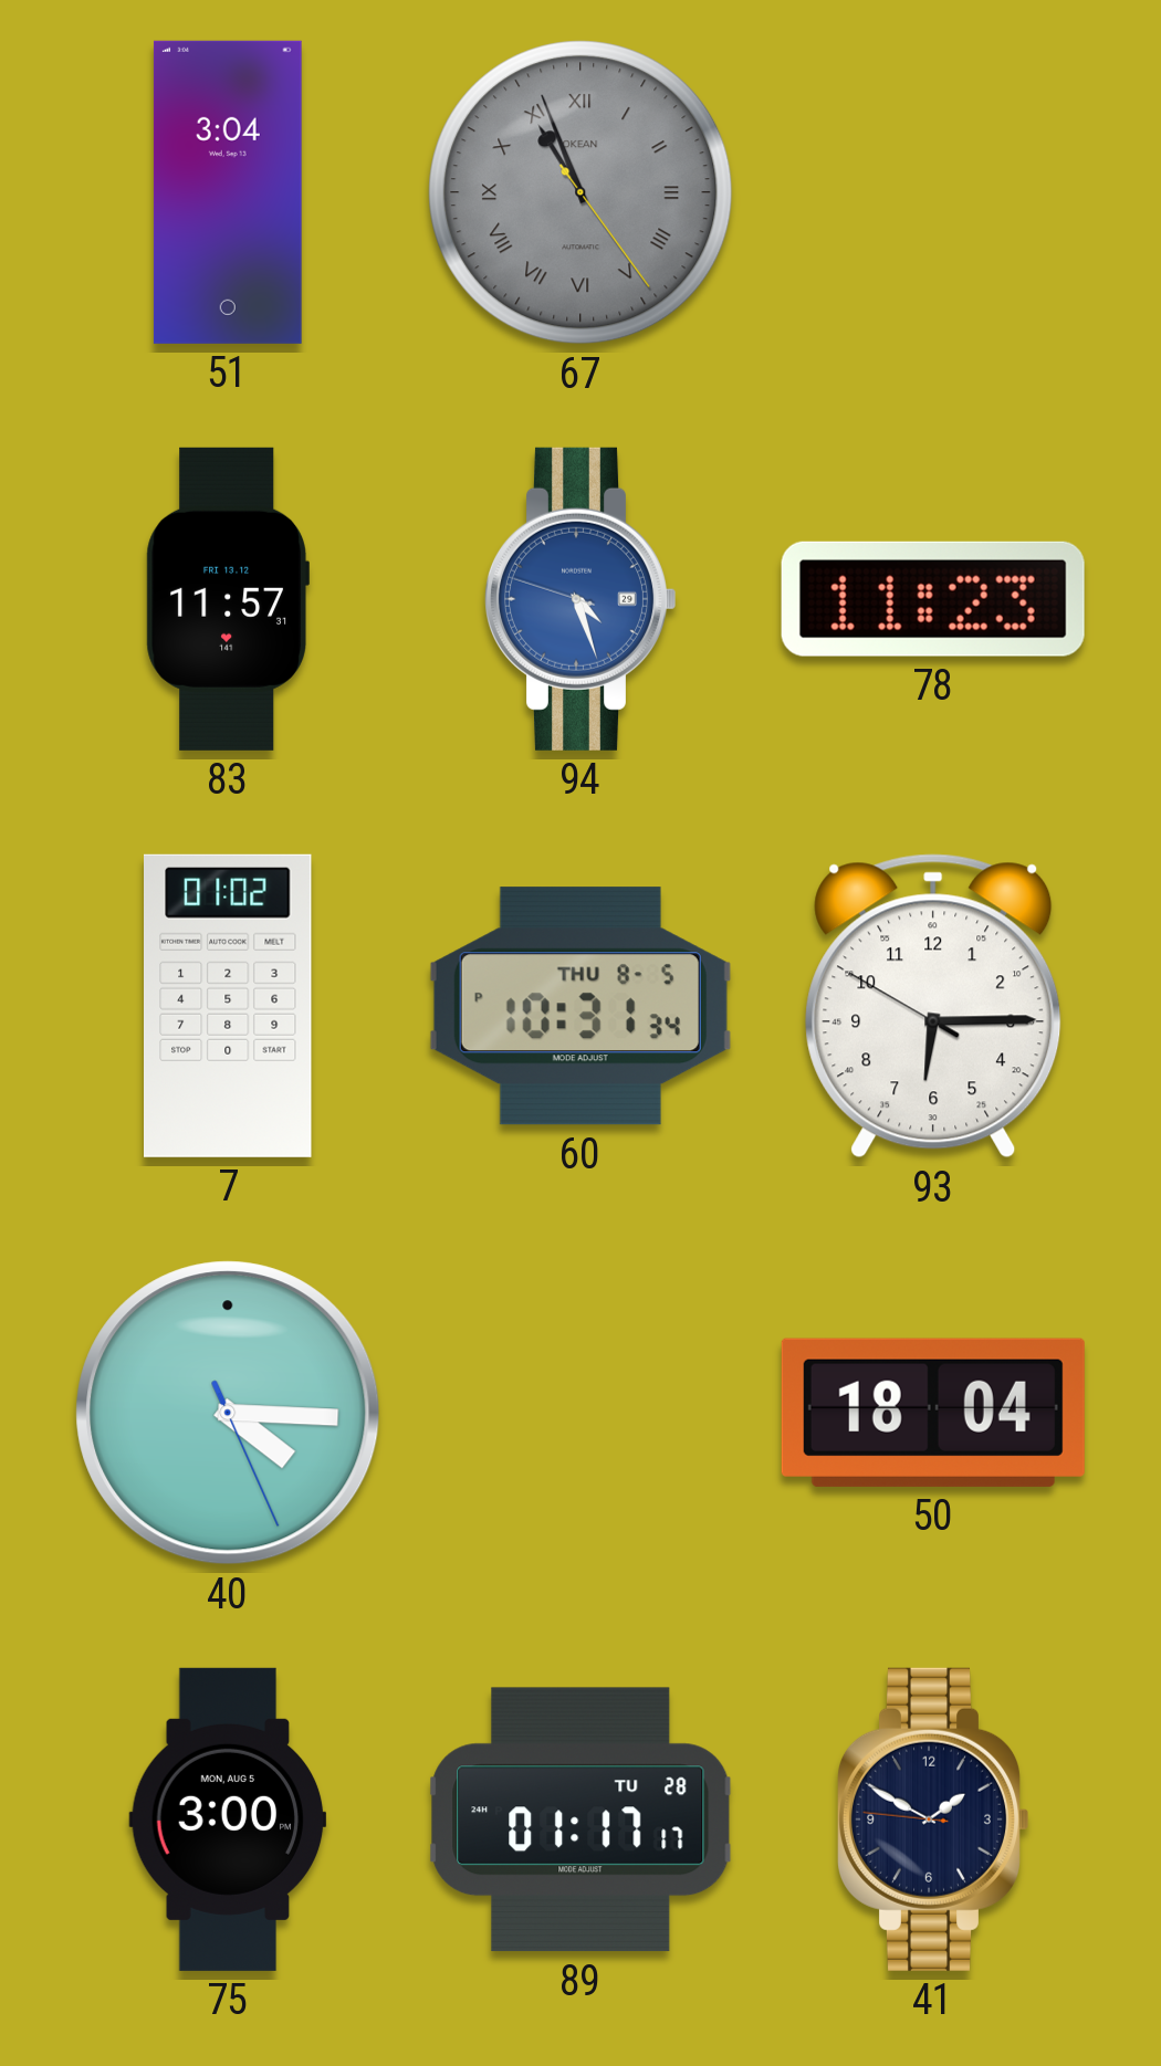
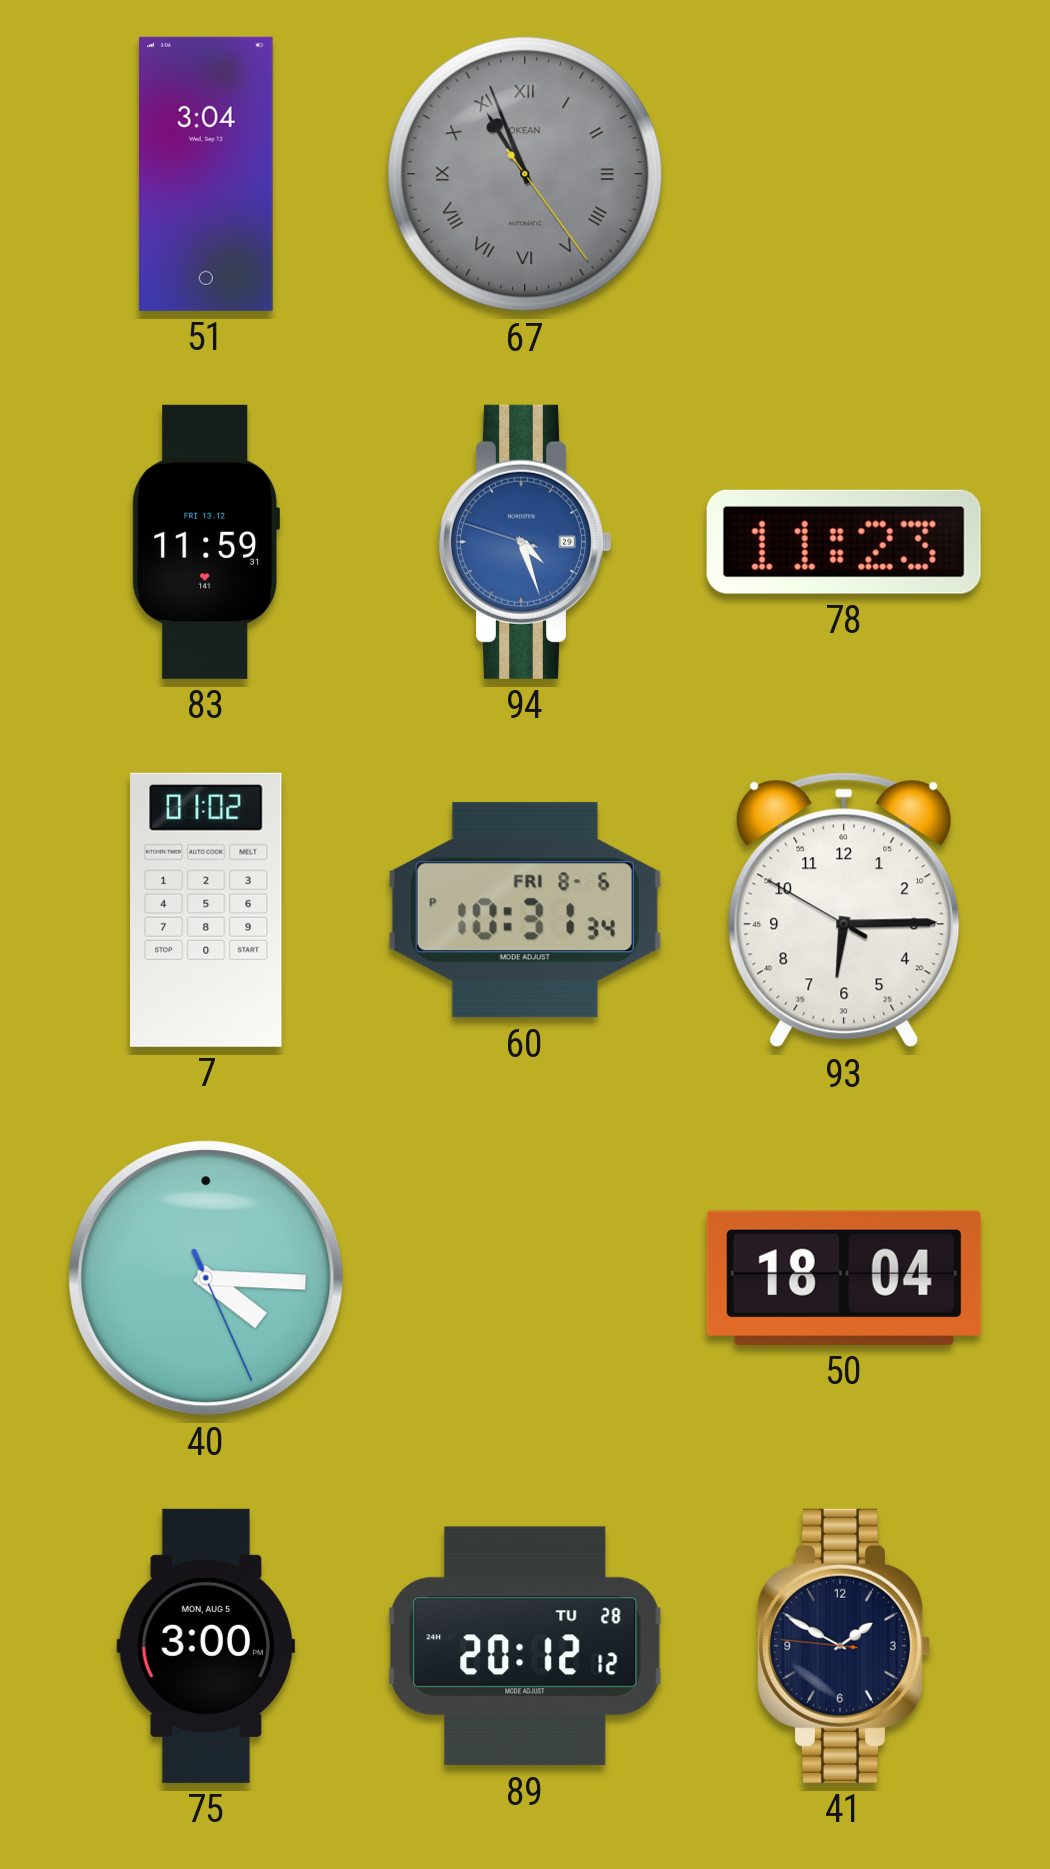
83: 11:57 -> 11:59
60 date: THU 8-5 -> FRI 8-6
89: 01:17 -> 20:12
